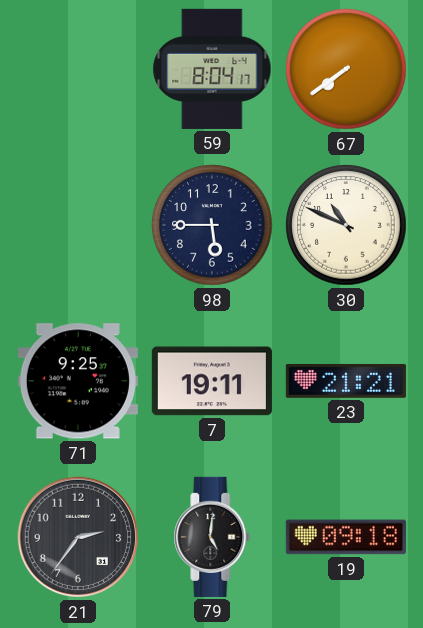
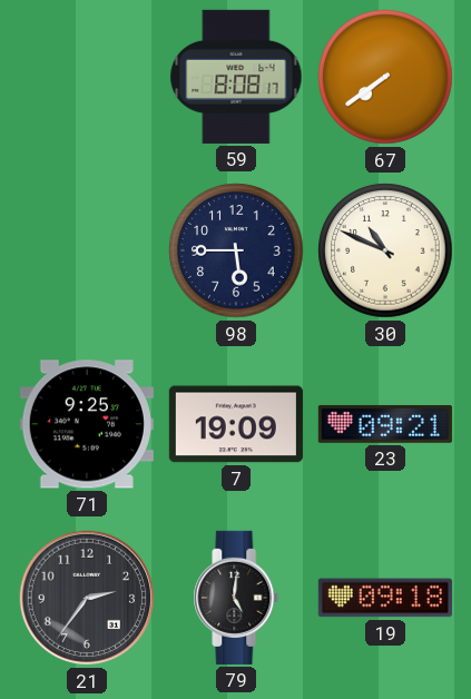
59: 8:04 -> 8:08
7: 19:11 -> 19:09
23: 21:21 -> 09:21
